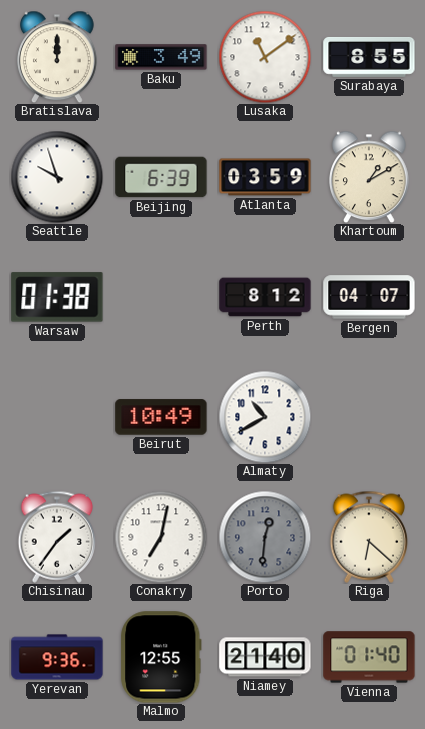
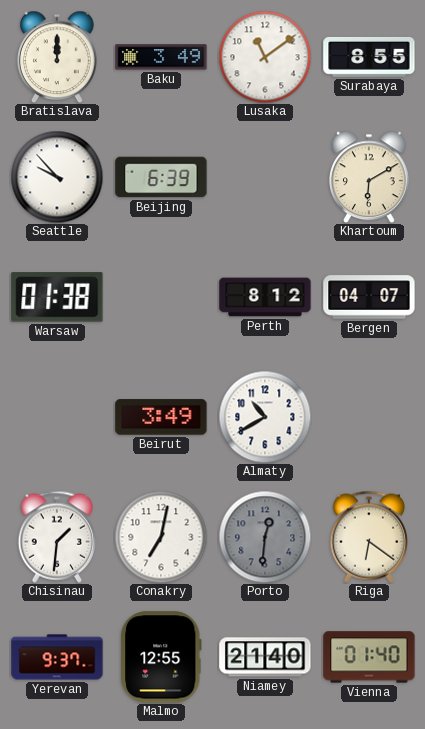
Seattle: 9:57 -> 9:53
Atlanta: 03:59 -> none
Khartoum: 1:10 -> 6:10
Beirut: 10:49 -> 3:49
Chisinau: 1:36 -> 1:31
Riga: 6:22 -> 6:21
Yerevan: 9:36 -> 9:37
